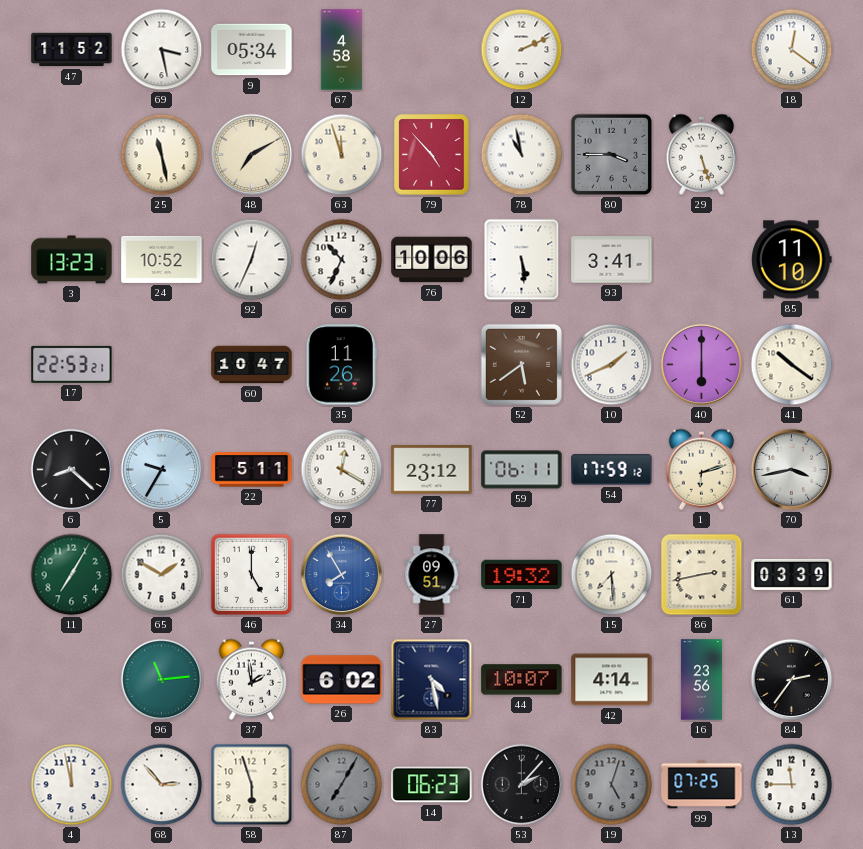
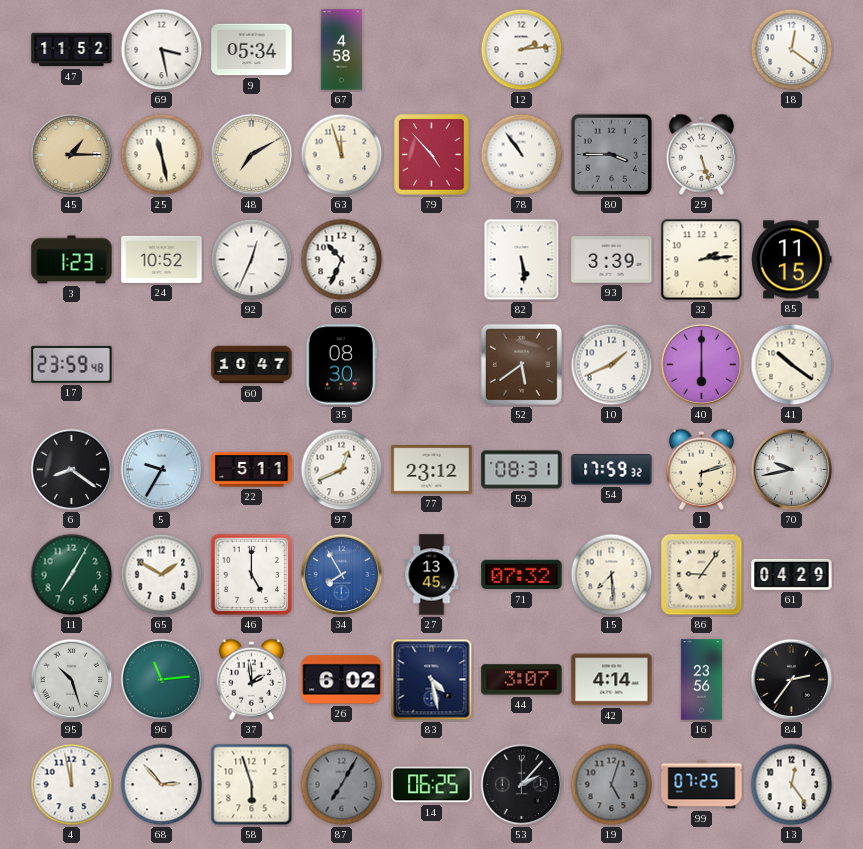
12: 2:11 -> 2:14
45: none -> 1:15
78: 10:58 -> 10:54
3: 13:23 -> 1:23
76: 10:06 -> none
93: 3:41 -> 3:39
32: none -> 2:14
85: 11:10 -> 11:15
17: 22:53 -> 23:59
35: 11:26 -> 08:30
6: 8:22 -> 8:21
97: 12:20 -> 12:41
59: 06:11 -> 08:31
54: 17:59:12 -> 17:59:32
70: 3:43 -> 9:43
27: 09:51 -> 13:45
71: 19:32 -> 07:32
86: 2:43 -> 9:06
61: 03:39 -> 04:29
95: none -> 10:27
44: 10:07 -> 3:07
14: 06:23 -> 06:25
13: 11:45 -> 12:24
